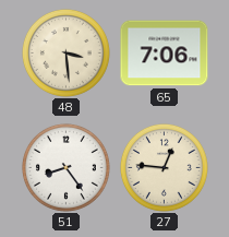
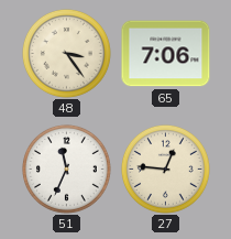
48: 3:29 -> 3:24
51: 8:24 -> 11:34
